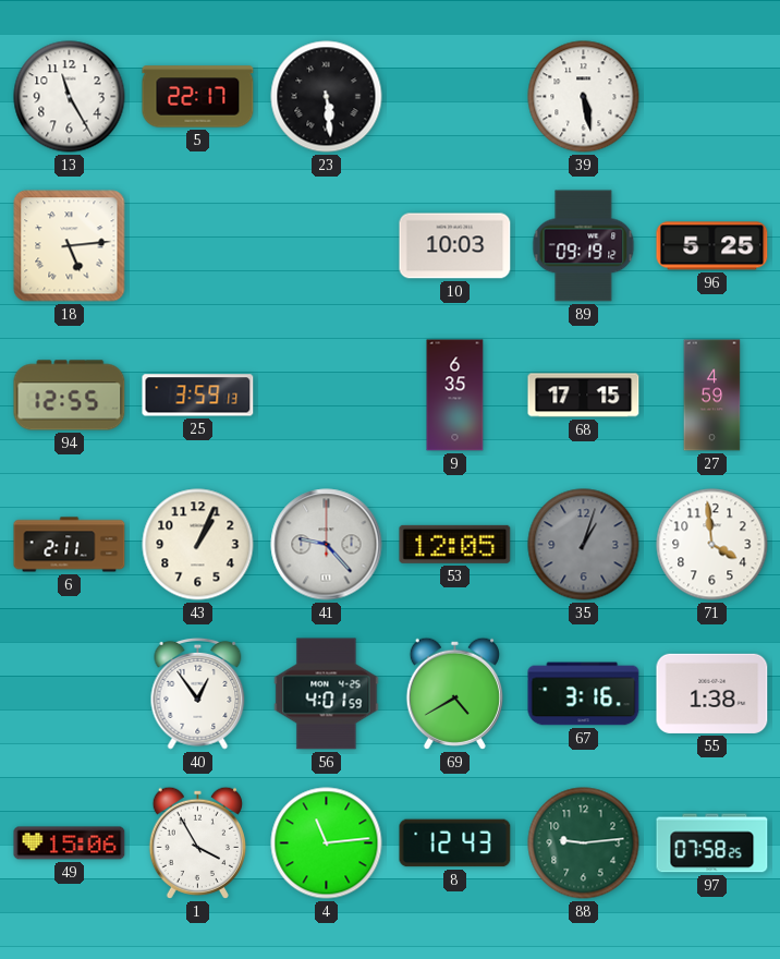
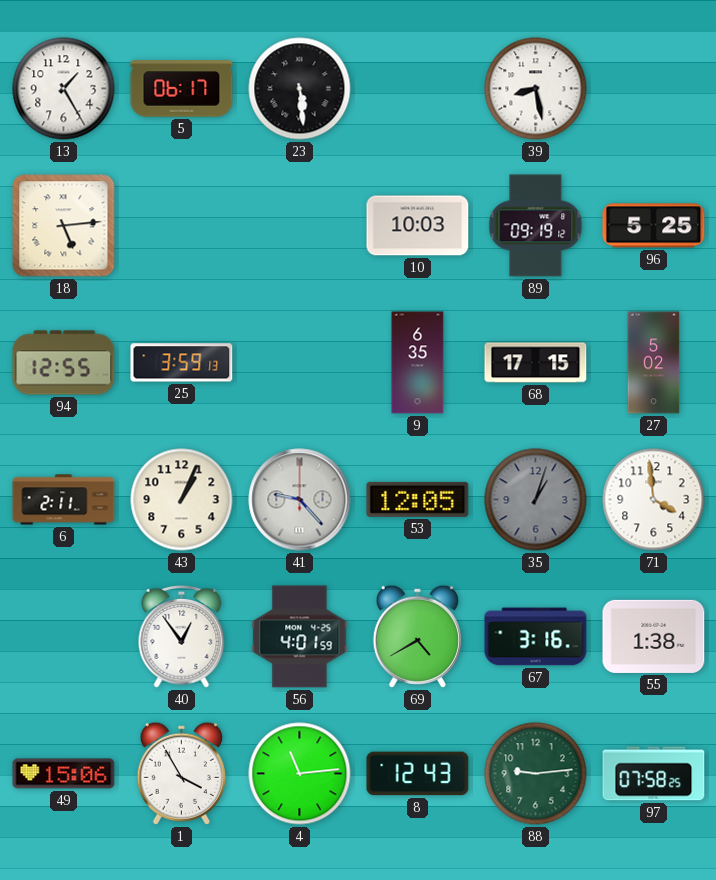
13: 11:25 -> 1:25
5: 22:17 -> 06:17
39: 5:28 -> 8:28
27: 4:59 -> 5:02
